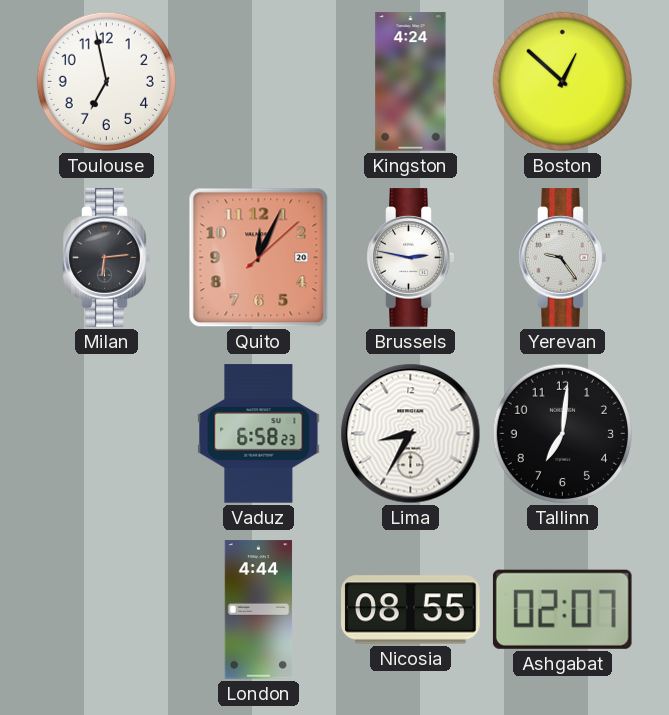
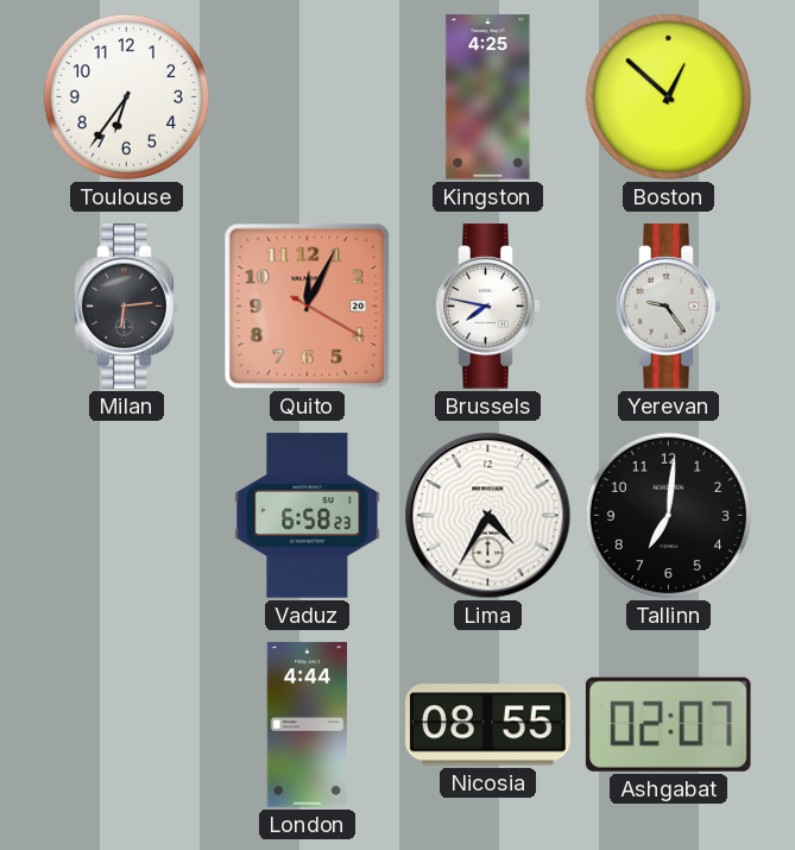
Toulouse: 6:58 -> 6:36
Kingston: 4:24 -> 4:25
Quito: 12:04:08 -> 12:04:20
Brussels: 2:47 -> 7:47
Lima: 8:35 -> 4:35
